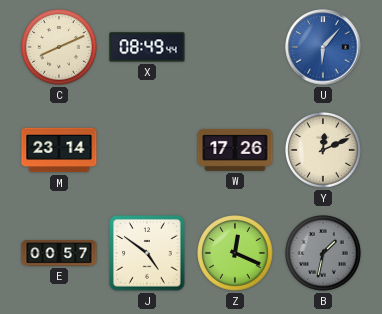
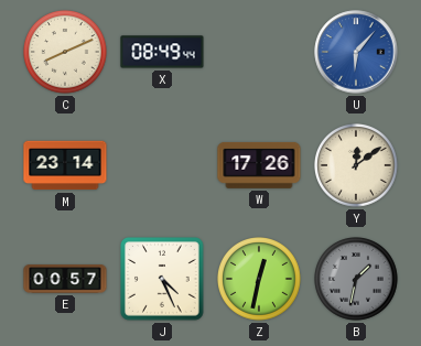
Y: 12:11 -> 12:09
J: 4:51 -> 4:26
Z: 12:19 -> 12:32
